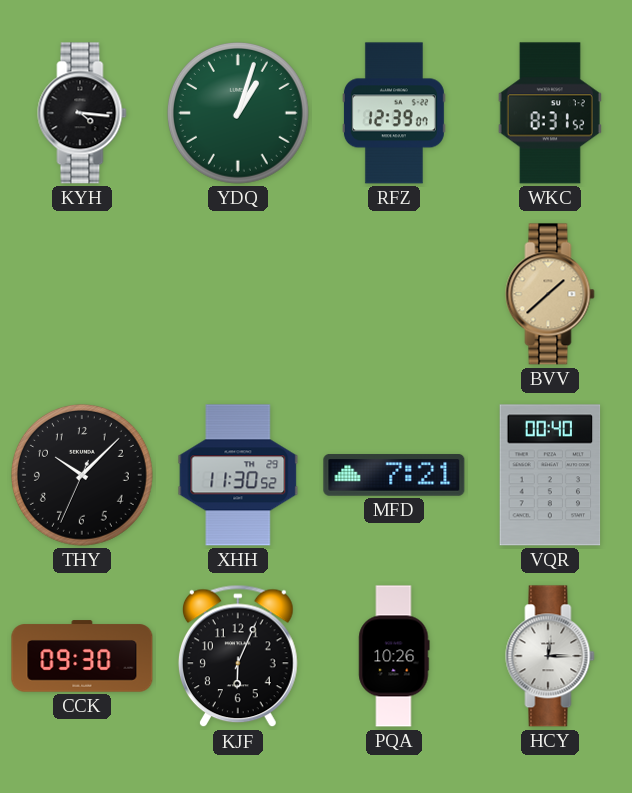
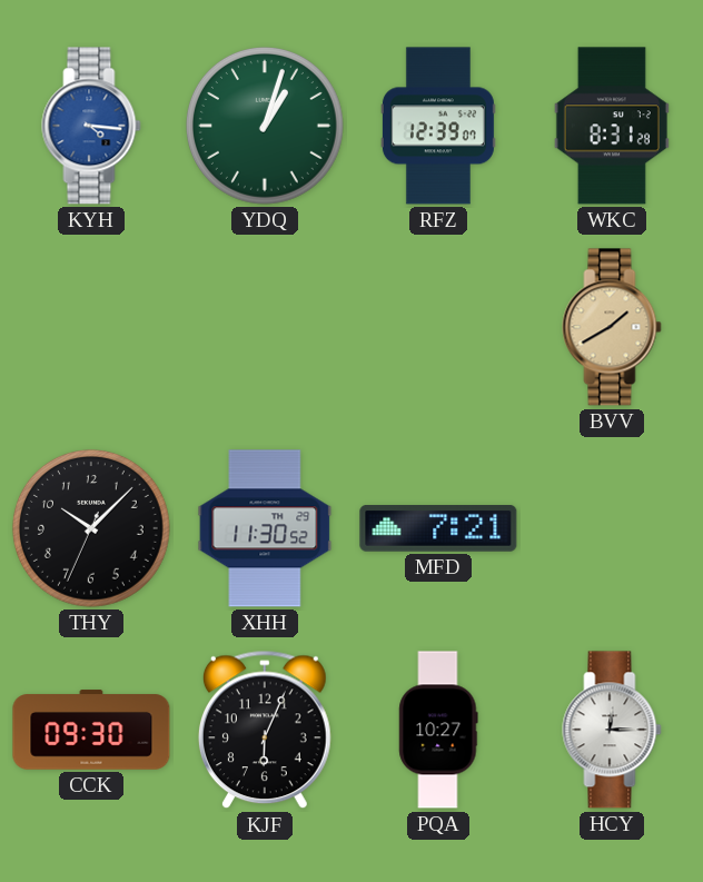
KYH dial: black -> blue
WKC: 8:31:52 -> 8:31:28
BVV: 1:38 -> 1:40
VQR: 00:40 -> none
PQA: 10:26 -> 10:27
